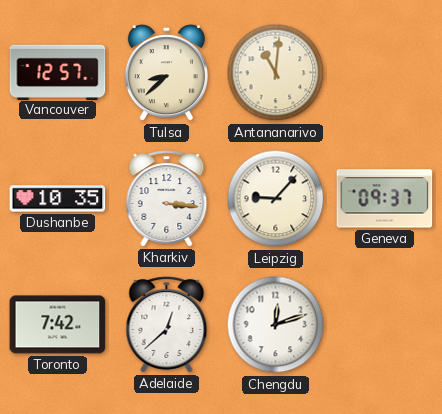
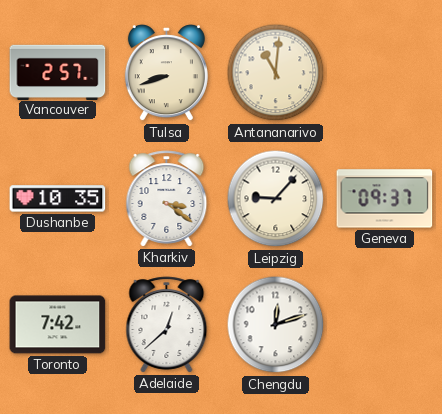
Vancouver: 12:57 -> 2:57
Tulsa: 8:38 -> 8:42
Kharkiv: 3:16 -> 3:21
